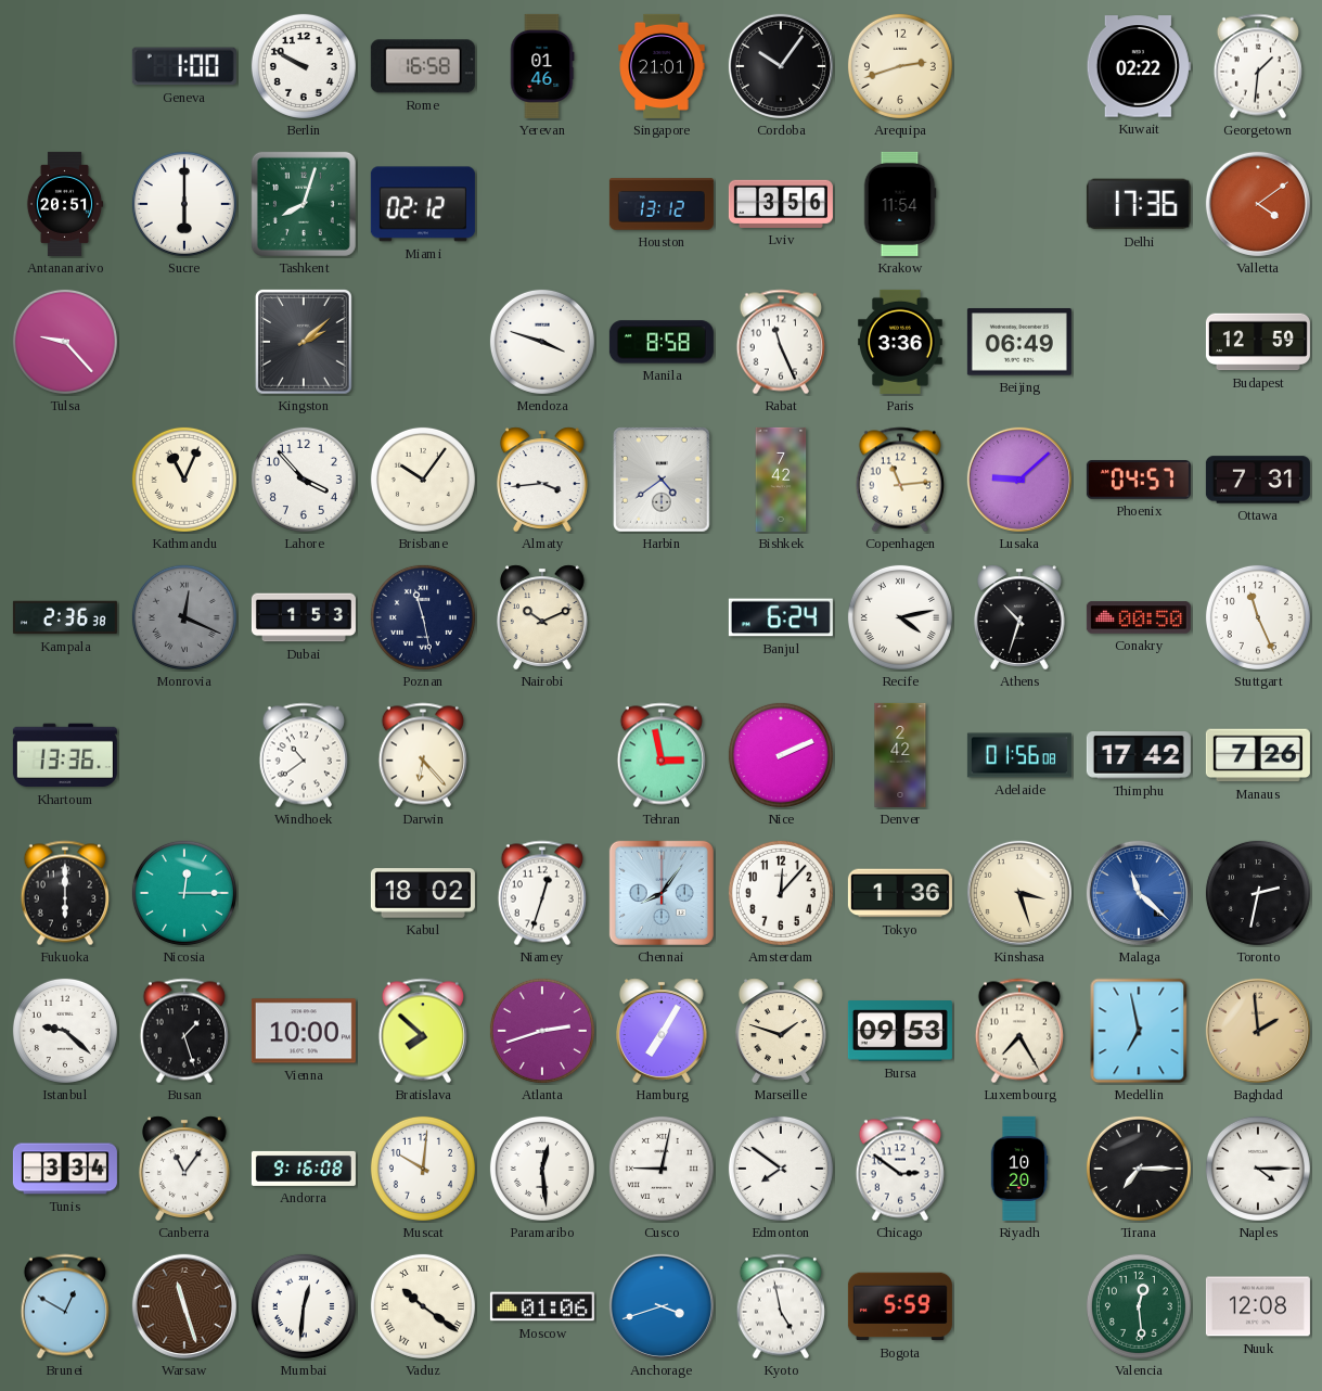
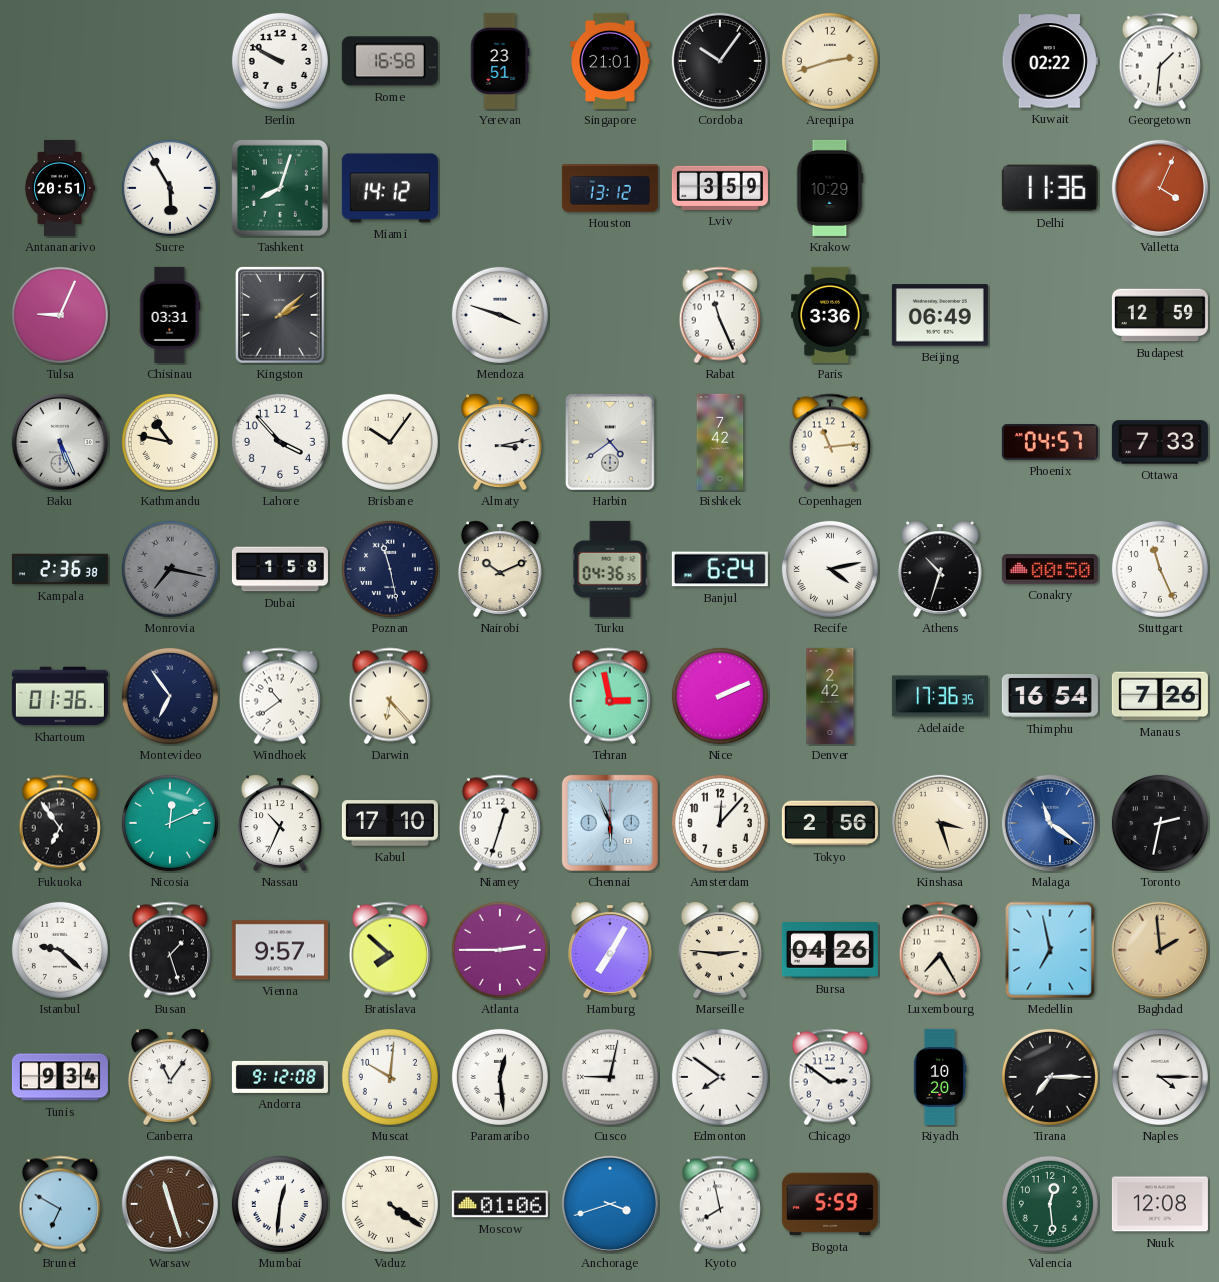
Geneva: 1:00 -> none
Yerevan: 01:46 -> 23:51
Sucre: 6:00 -> 5:55
Miami: 02:12 -> 14:12
Lviv: 3:56 -> 3:59
Krakow: 11:54 -> 10:29
Delhi: 17:36 -> 11:36
Valletta: 4:09 -> 4:04
Tulsa: 9:23 -> 9:04
Chisinau: none -> 03:31
Manila: 8:58 -> none
Baku: none -> 5:26
Kathmandu: 11:04 -> 10:47
Almaty: 3:44 -> 3:13
Lusaka: 9:08 -> none
Ottawa: 7:31 -> 7:33
Monrovia: 12:19 -> 7:17
Dubai: 1:53 -> 1:58
Turku: none -> 04:36
Khartoum: 13:36 -> 01:36
Montevideo: none -> 6:54
Adelaide: 01:56 -> 17:36
Thimphu: 17:42 -> 16:54
Fukuoka: 6:00 -> 6:54
Nicosia: 12:15 -> 12:11
Nassau: none -> 10:34
Kabul: 18:02 -> 17:10
Chennai: 8:06 -> 5:56
Tokyo: 1:36 -> 2:56
Malaga: 11:22 -> 11:21
Vienna: 10:00 -> 9:57
Atlanta: 2:42 -> 2:45
Marseille: 1:48 -> 2:46
Bursa: 09:53 -> 04:26
Tunis: 3:34 -> 9:34
Andorra: 9:16 -> 9:12
Brunei: 12:50 -> 6:50
Vaduz: 10:21 -> 4:21
Kyoto: 4:58 -> 7:58
